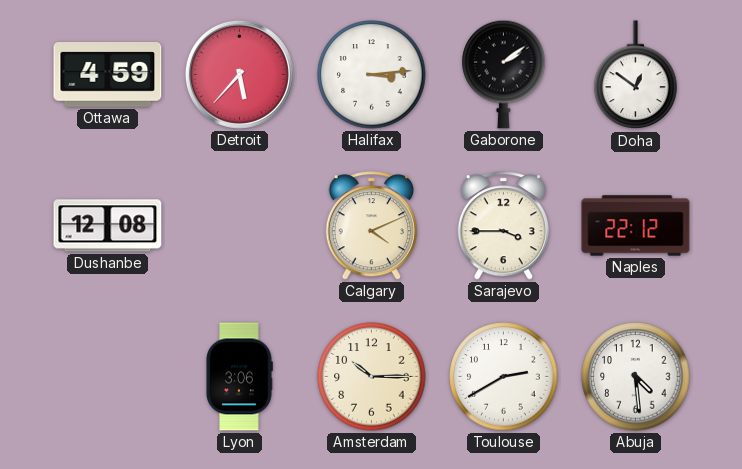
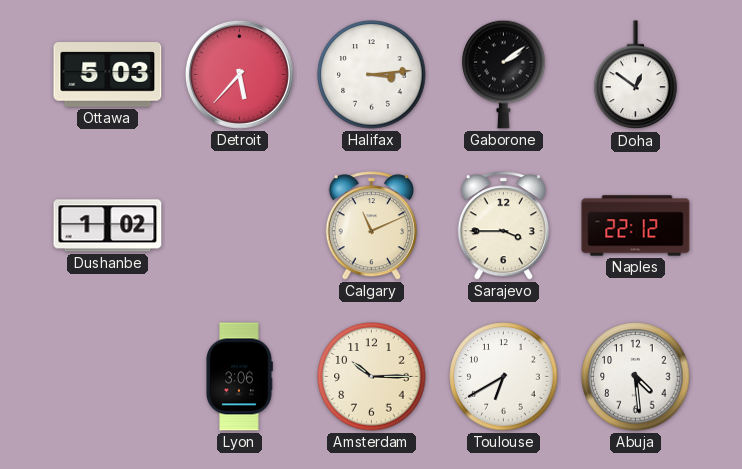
Ottawa: 4:59 -> 5:03
Dushanbe: 12:08 -> 1:02
Calgary: 4:11 -> 11:11
Toulouse: 2:40 -> 6:40
